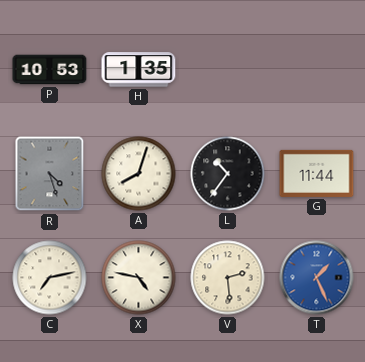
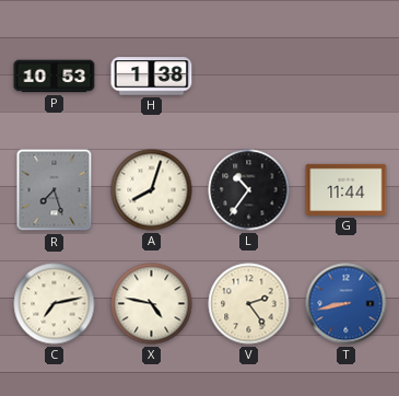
H: 1:35 -> 1:38
R: 4:27 -> 7:27
V: 2:29 -> 2:24
T: 1:26 -> 8:43
